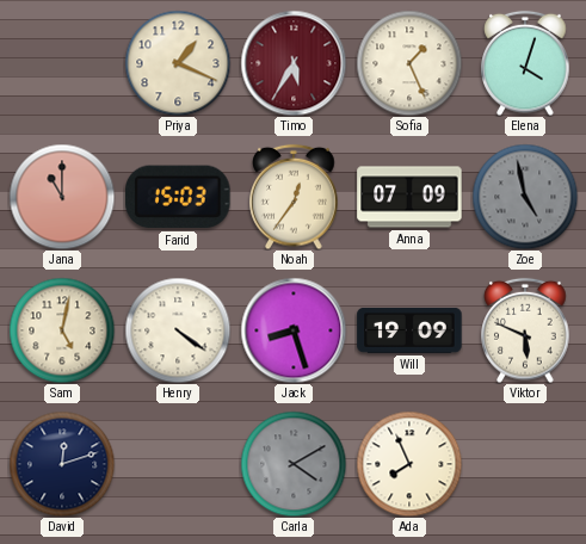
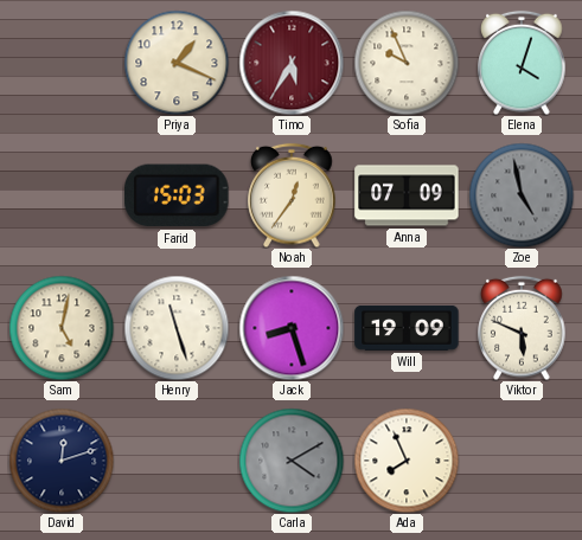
Sofia: 1:26 -> 9:56
Jana: 11:00 -> none
Henry: 4:21 -> 11:27
